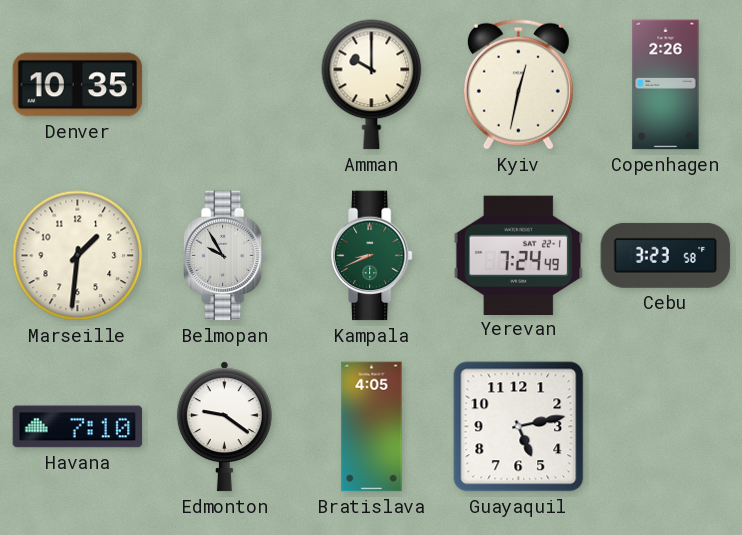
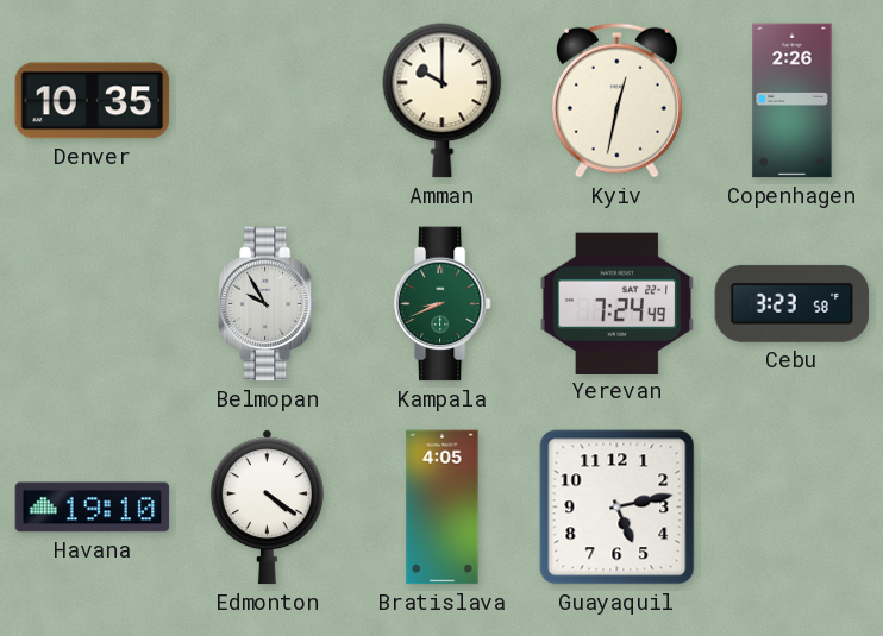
Marseille: 1:31 -> none
Havana: 7:10 -> 19:10
Edmonton: 9:21 -> 4:21
